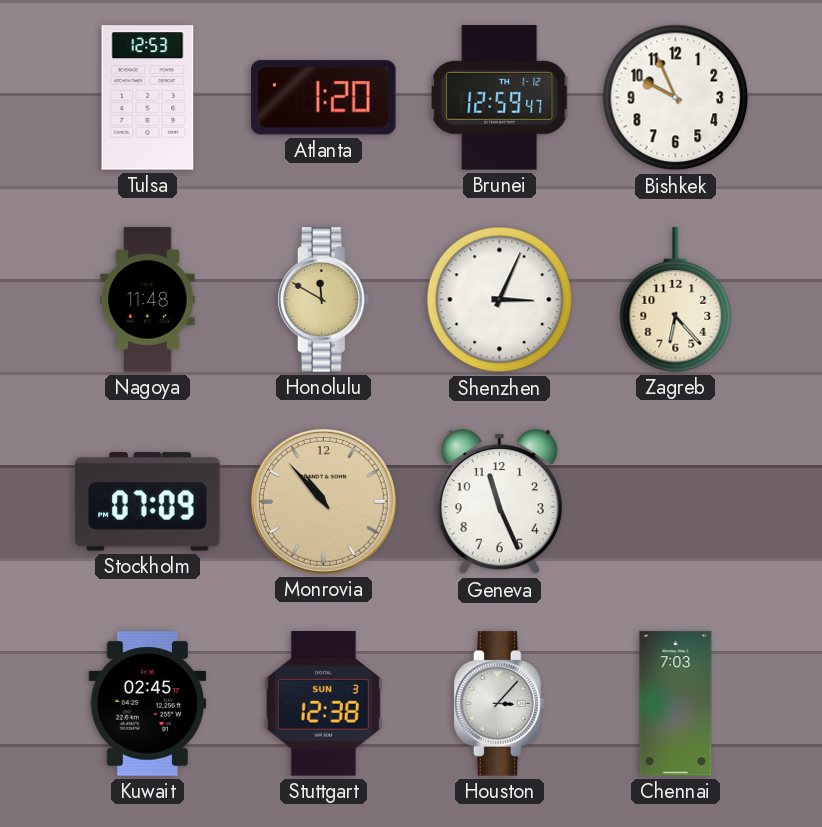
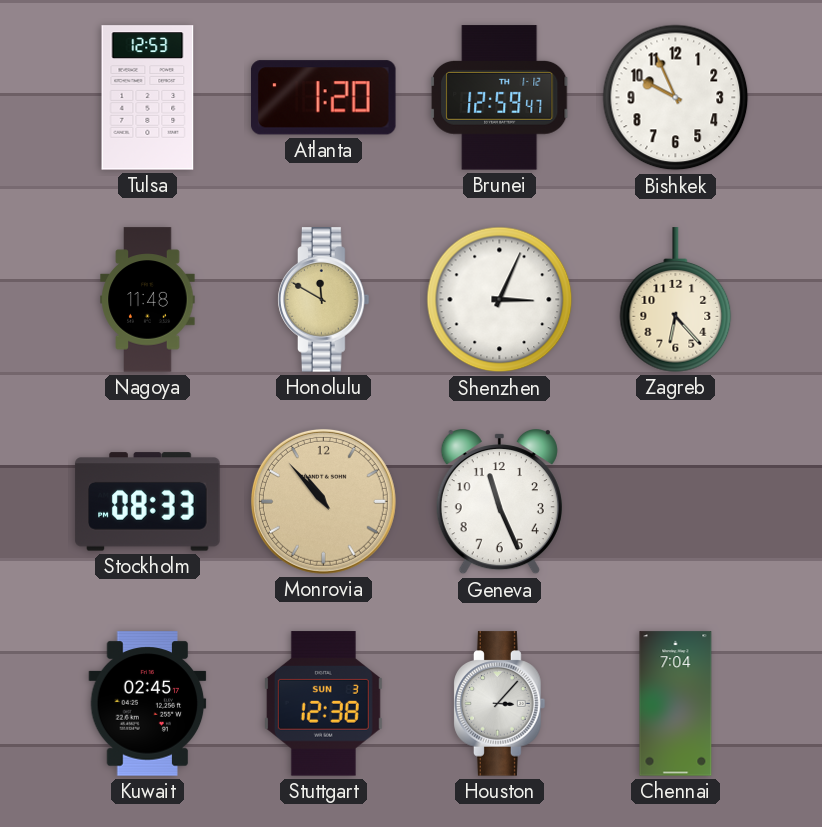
Stockholm: 07:09 -> 08:33
Chennai: 7:03 -> 7:04
